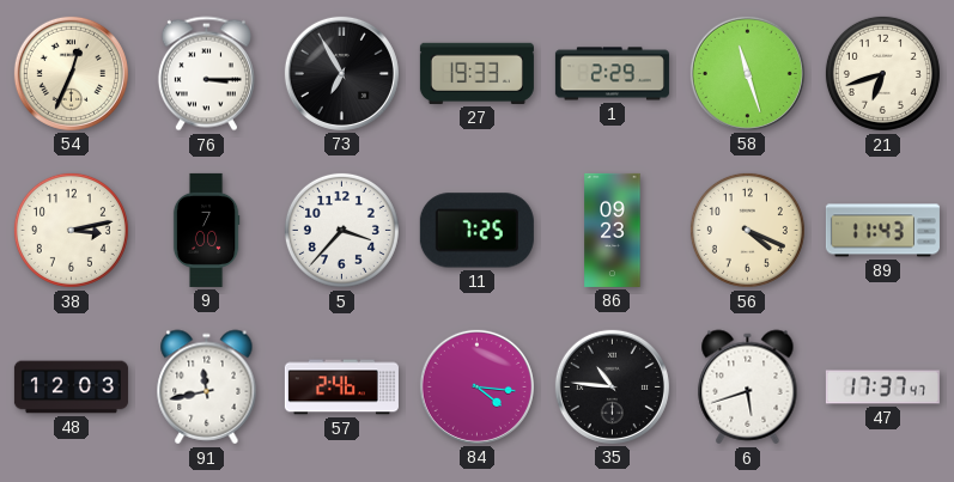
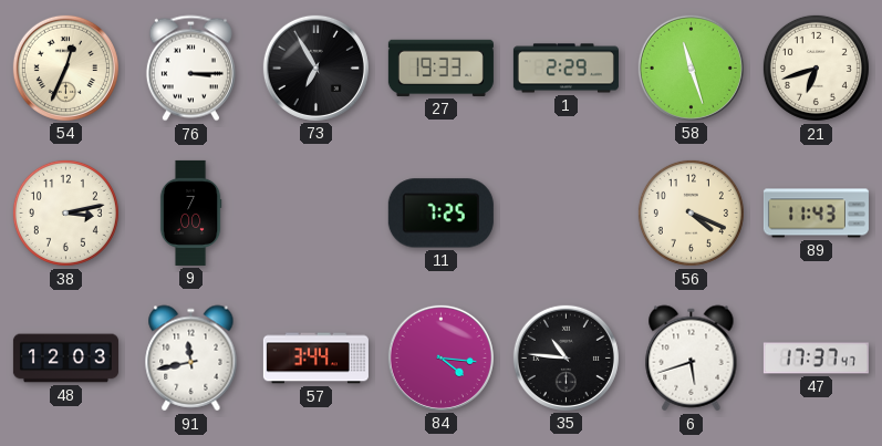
5: 3:37 -> none
86: 09:23 -> none
57: 2:46 -> 3:44
